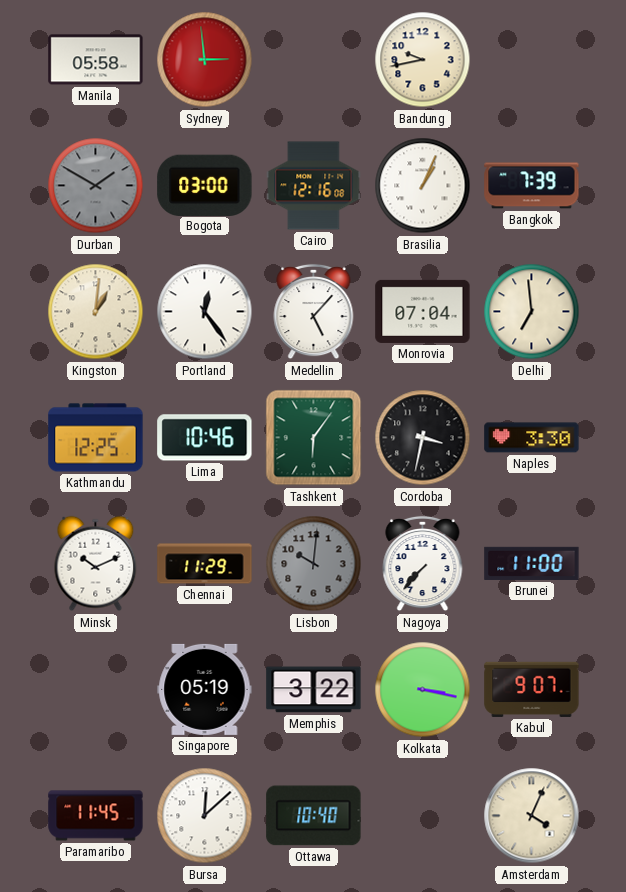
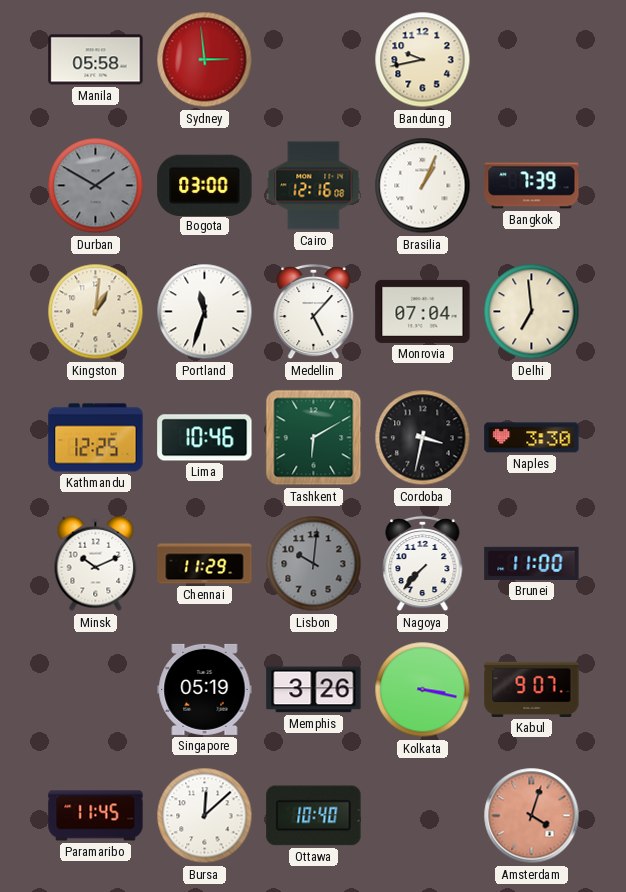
Portland: 12:24 -> 11:33
Tashkent: 6:06 -> 6:10
Memphis: 3:22 -> 3:26
Amsterdam: 4:04 -> 4:03
Amsterdam dial: cream -> salmon
